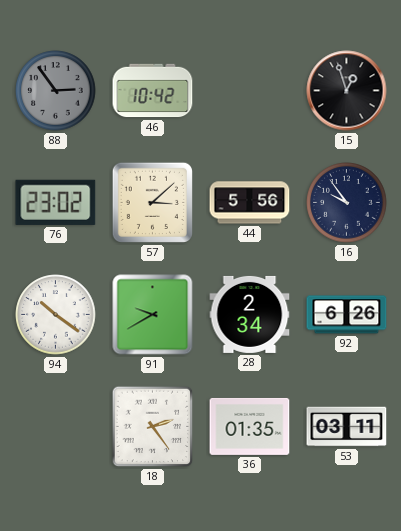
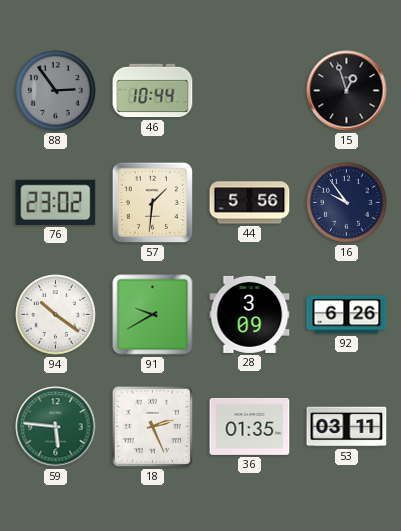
46: 10:42 -> 10:44
57: 3:08 -> 1:31
28: 2:34 -> 3:09
59: none -> 5:46
18: 2:24 -> 2:26
